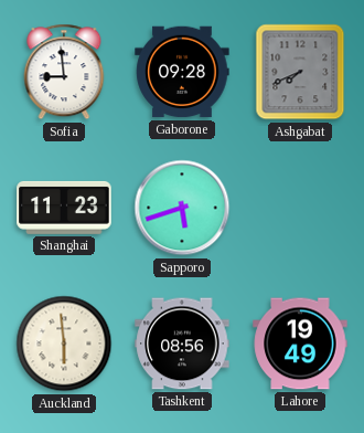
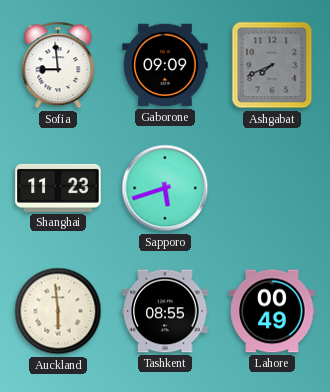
Gaborone: 09:28 -> 09:09
Tashkent: 08:56 -> 08:55
Lahore: 19:49 -> 00:49
